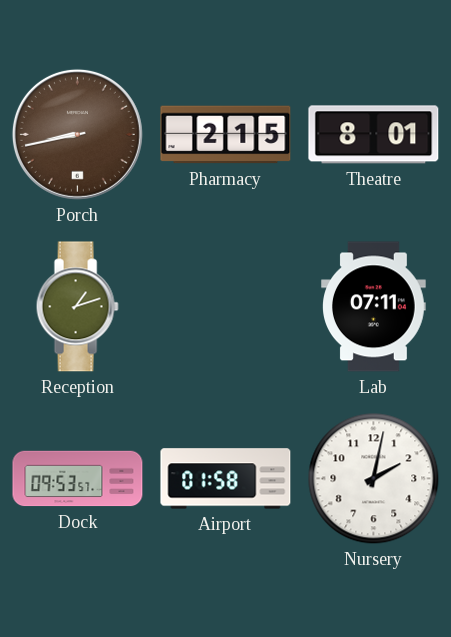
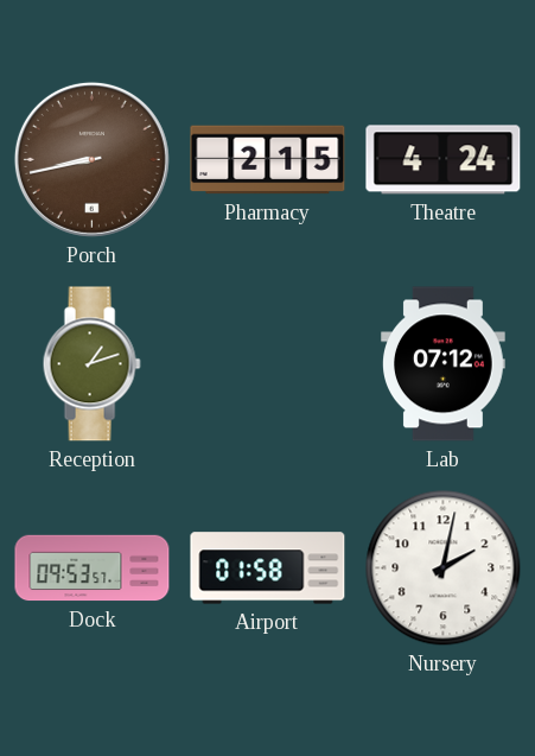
Theatre: 8:01 -> 4:24
Lab: 07:11 -> 07:12
